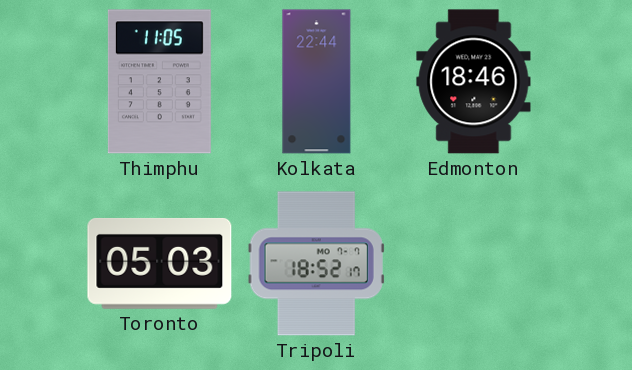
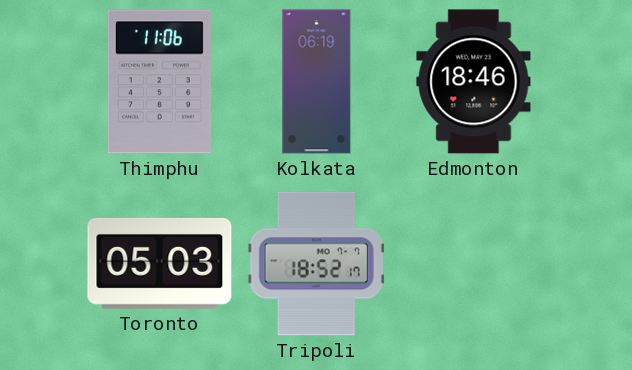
Thimphu: 11:05 -> 11:06
Kolkata: 22:44 -> 06:19
